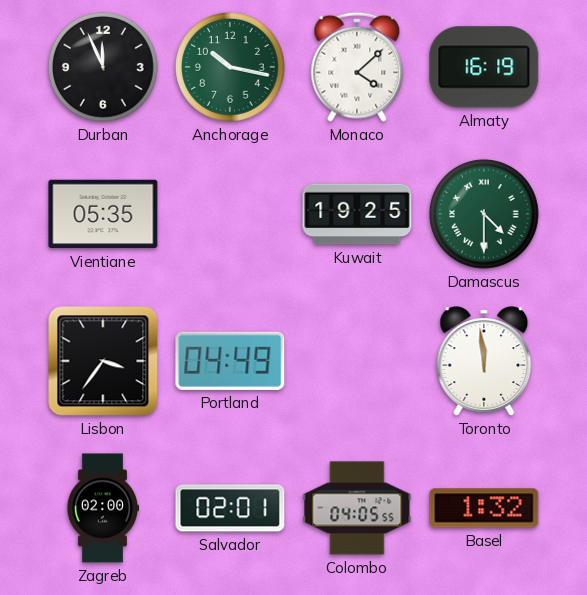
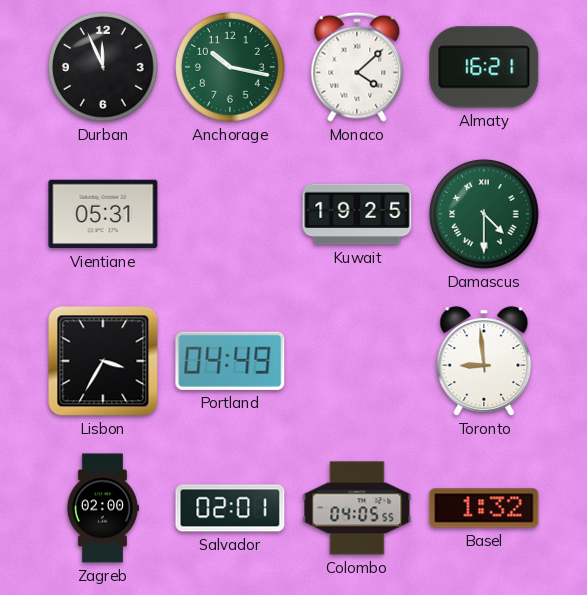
Almaty: 16:19 -> 16:21
Vientiane: 05:35 -> 05:31
Lisbon: 3:36 -> 3:35
Toronto: 11:59 -> 8:59
